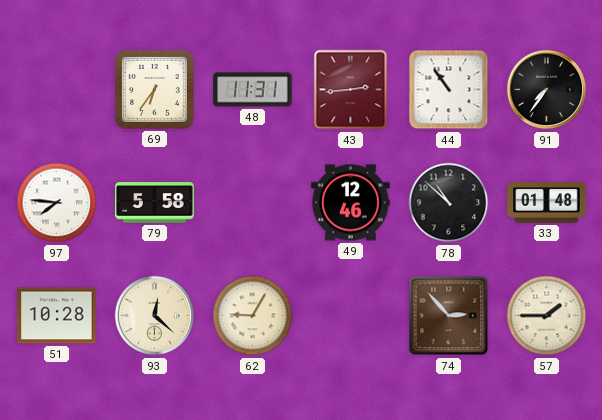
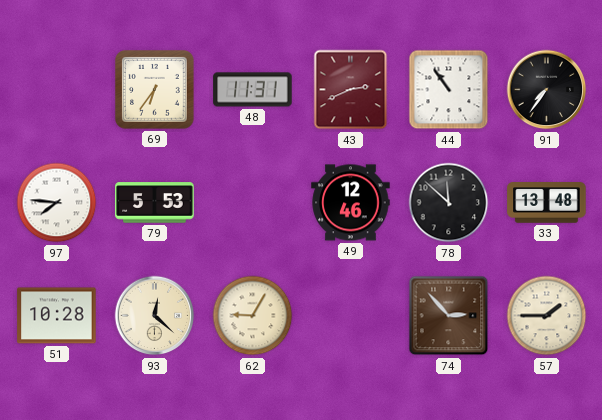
43: 2:44 -> 2:41
79: 5:58 -> 5:53
78: 10:52 -> 11:52
33: 01:48 -> 13:48
